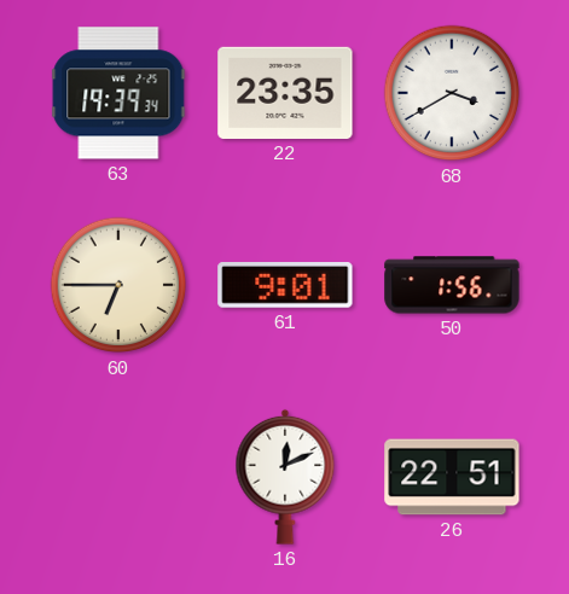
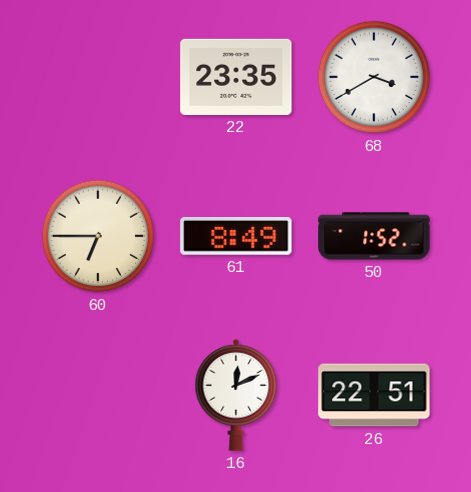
63: 19:39 -> none
61: 9:01 -> 8:49
50: 1:56 -> 1:52
